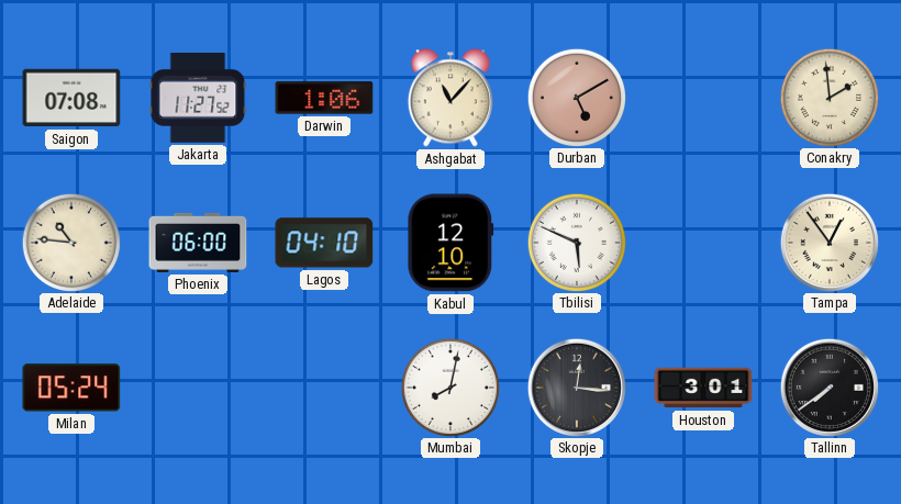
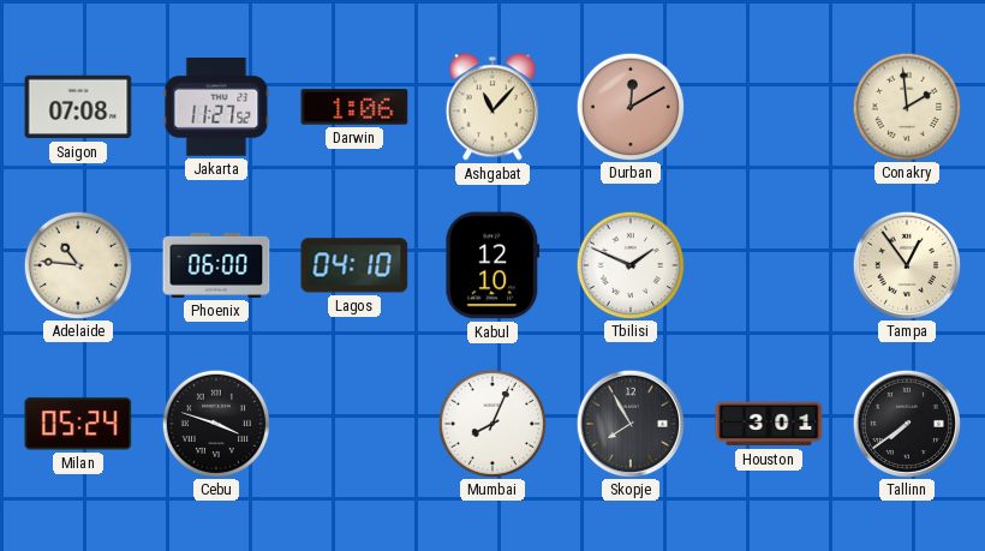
Durban: 5:10 -> 12:10
Tbilisi: 5:49 -> 1:49
Cebu: none -> 3:48
Mumbai: 8:02 -> 8:04
Skopje: 12:16 -> 7:55
